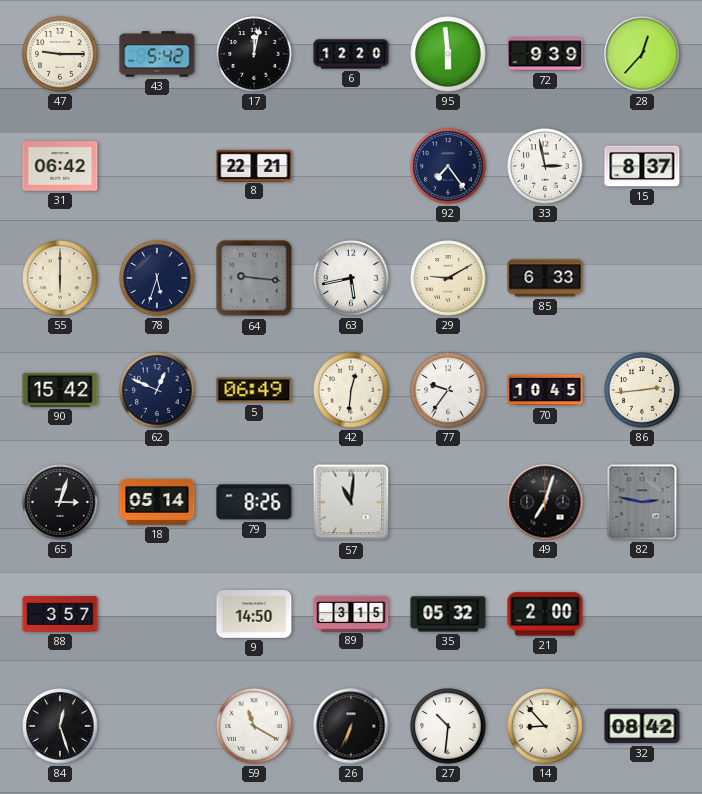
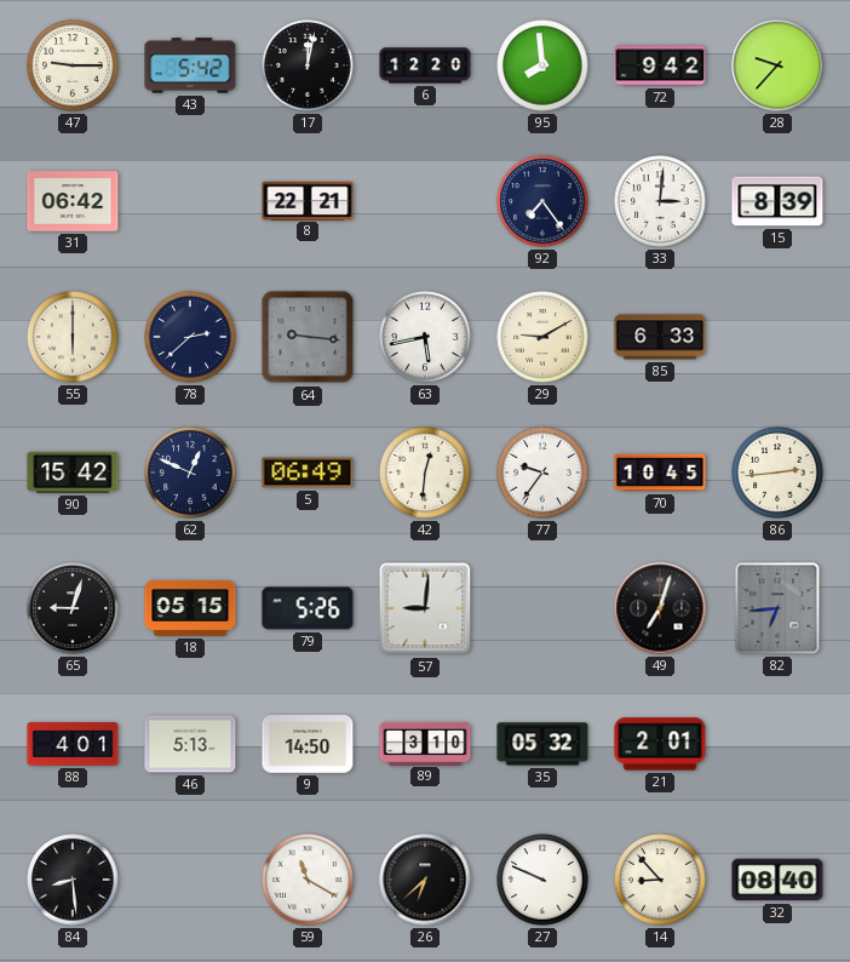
95: 5:59 -> 7:59
72: 9:39 -> 9:42
28: 12:37 -> 9:37
33: 2:58 -> 3:01
15: 8:37 -> 8:39
78: 5:33 -> 2:38
65: 3:03 -> 9:03
18: 05:14 -> 05:15
79: 8:26 -> 5:26
57: 11:01 -> 9:01
82: 2:47 -> 6:44
88: 3:57 -> 4:01
46: none -> 5:13
89: 3:15 -> 3:10
21: 2:00 -> 2:01
84: 12:27 -> 8:29
26: 6:34 -> 6:38
27: 10:31 -> 9:49
32: 08:42 -> 08:40
